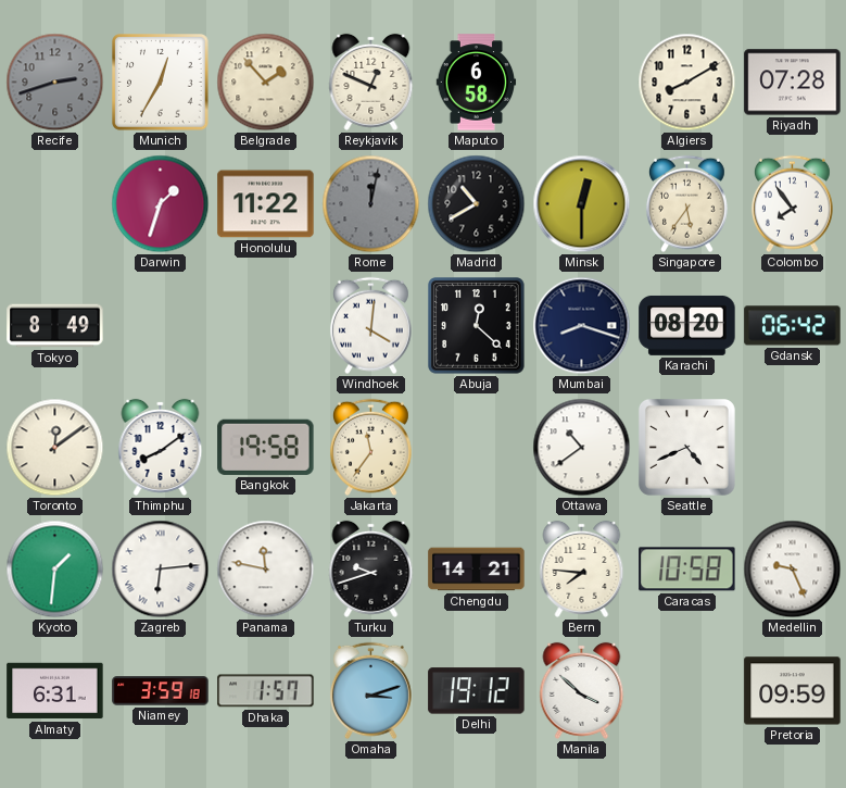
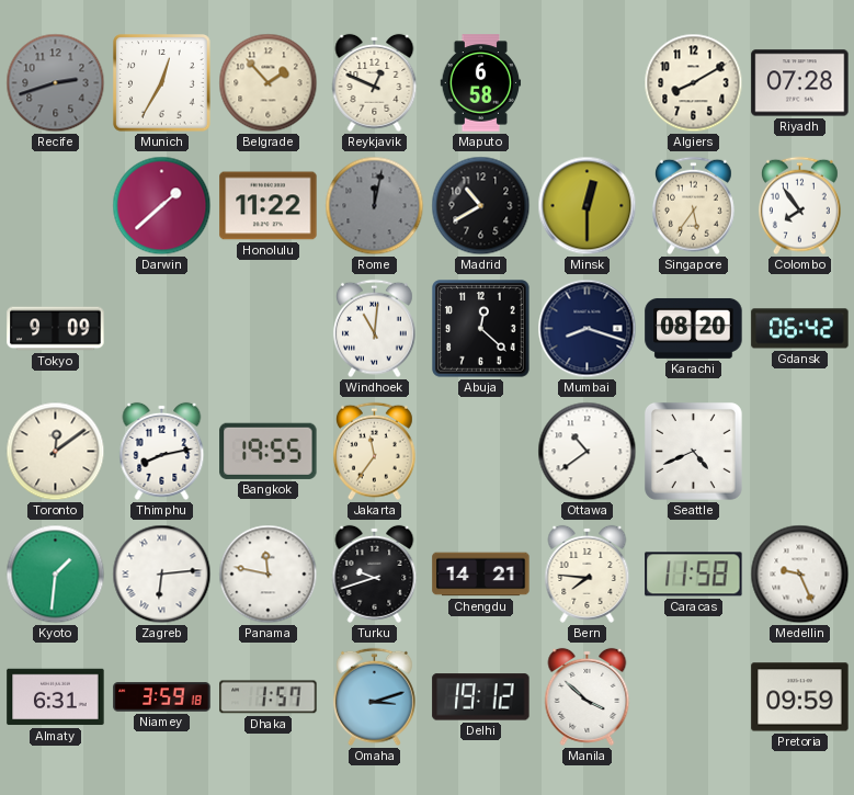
Darwin: 1:33 -> 1:38
Tokyo: 8:49 -> 9:09
Windhoek: 4:01 -> 11:01
Thimphu: 8:09 -> 8:13
Bangkok: 19:58 -> 19:55
Caracas: 10:58 -> 11:58
